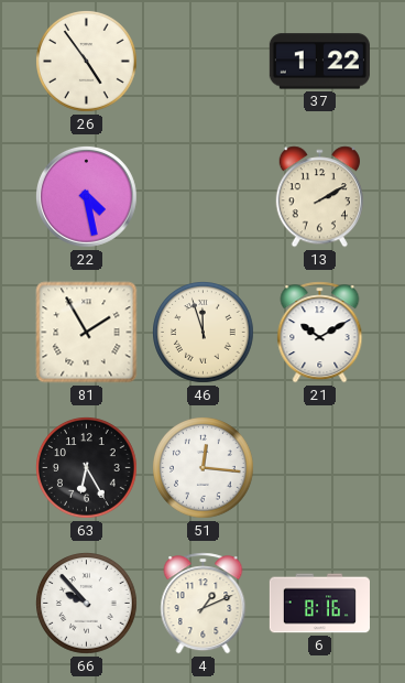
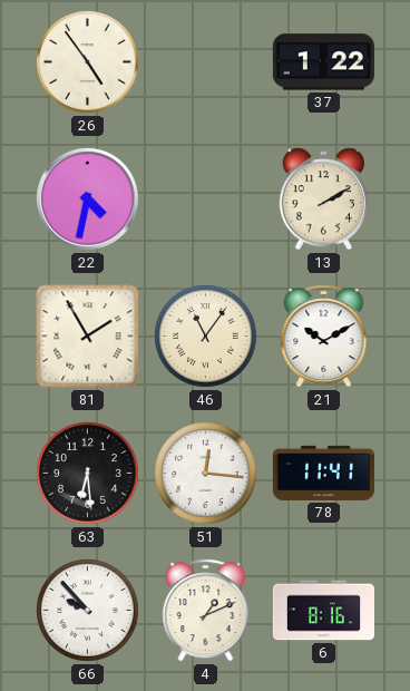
22: 4:28 -> 4:32
46: 11:57 -> 11:06
63: 6:25 -> 6:29
78: none -> 11:41
